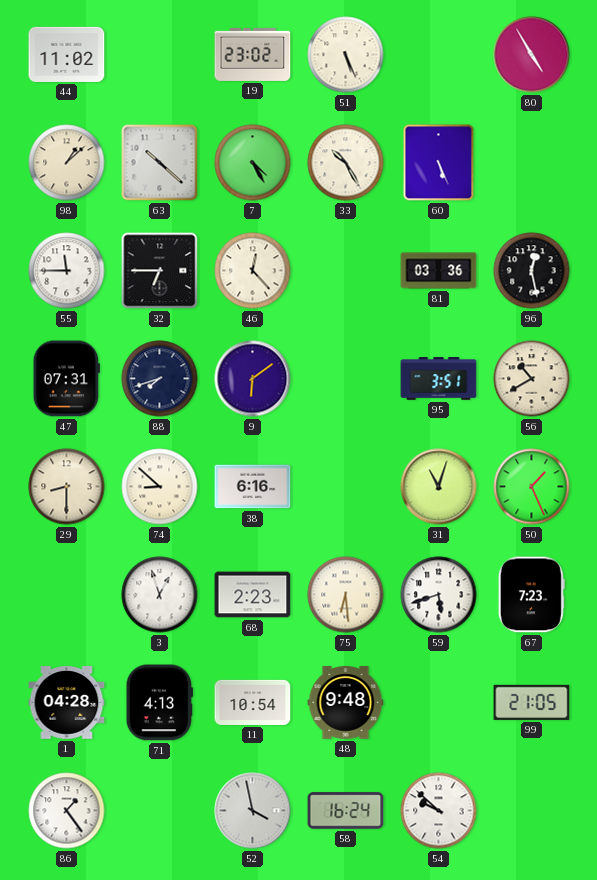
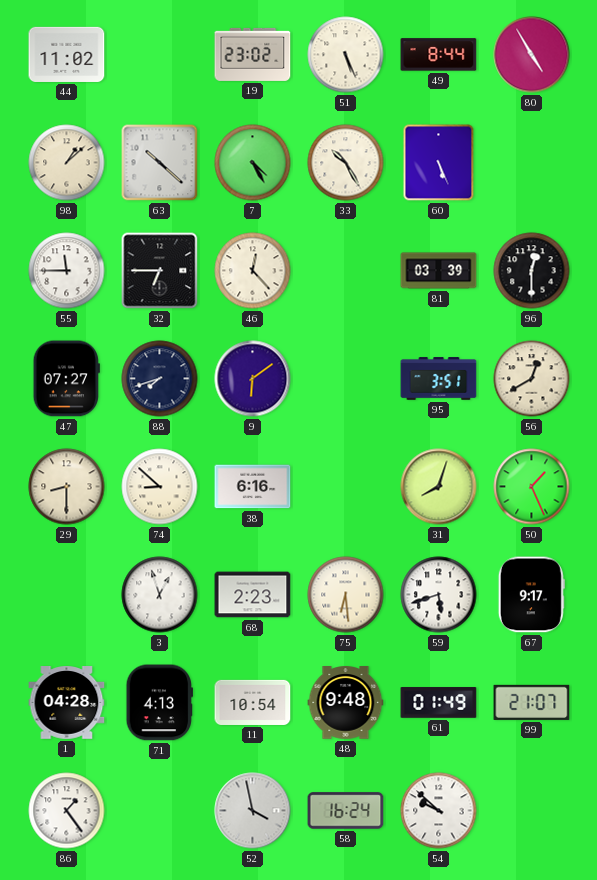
49: none -> 8:44
81: 03:36 -> 03:39
96: 12:28 -> 12:30
47: 07:31 -> 07:27
56: 10:40 -> 12:40
31: 11:03 -> 8:03
67: 7:23 -> 9:17
61: none -> 01:49
99: 21:05 -> 21:07
